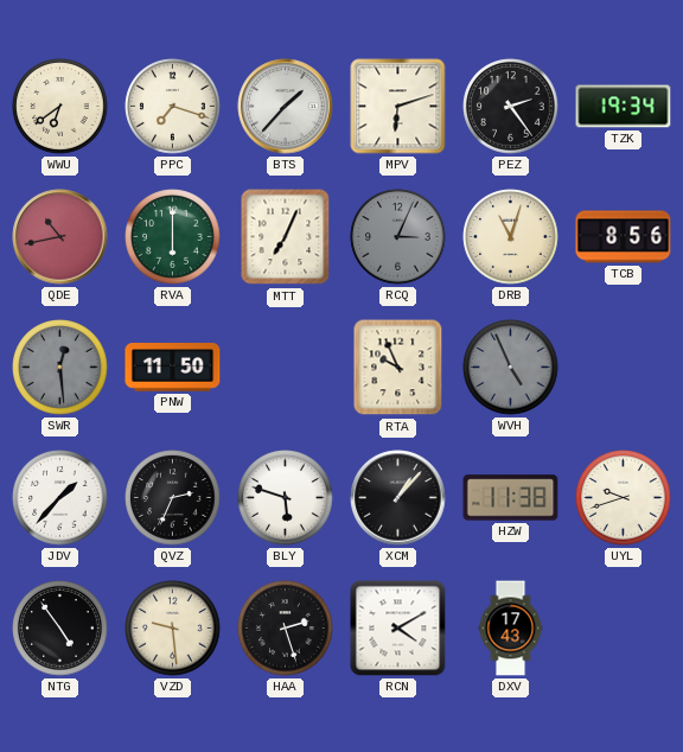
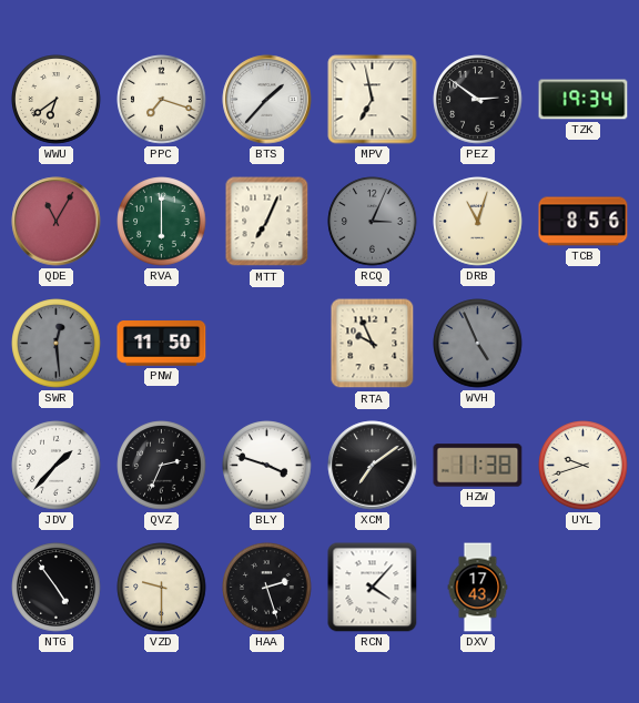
MPV: 6:12 -> 6:58
PEZ: 2:24 -> 2:51
QDE: 10:43 -> 11:05
BLY: 5:48 -> 3:48
XCM: 1:07 -> 7:09
VZD: 9:29 -> 9:30
RCN: 4:10 -> 4:07
